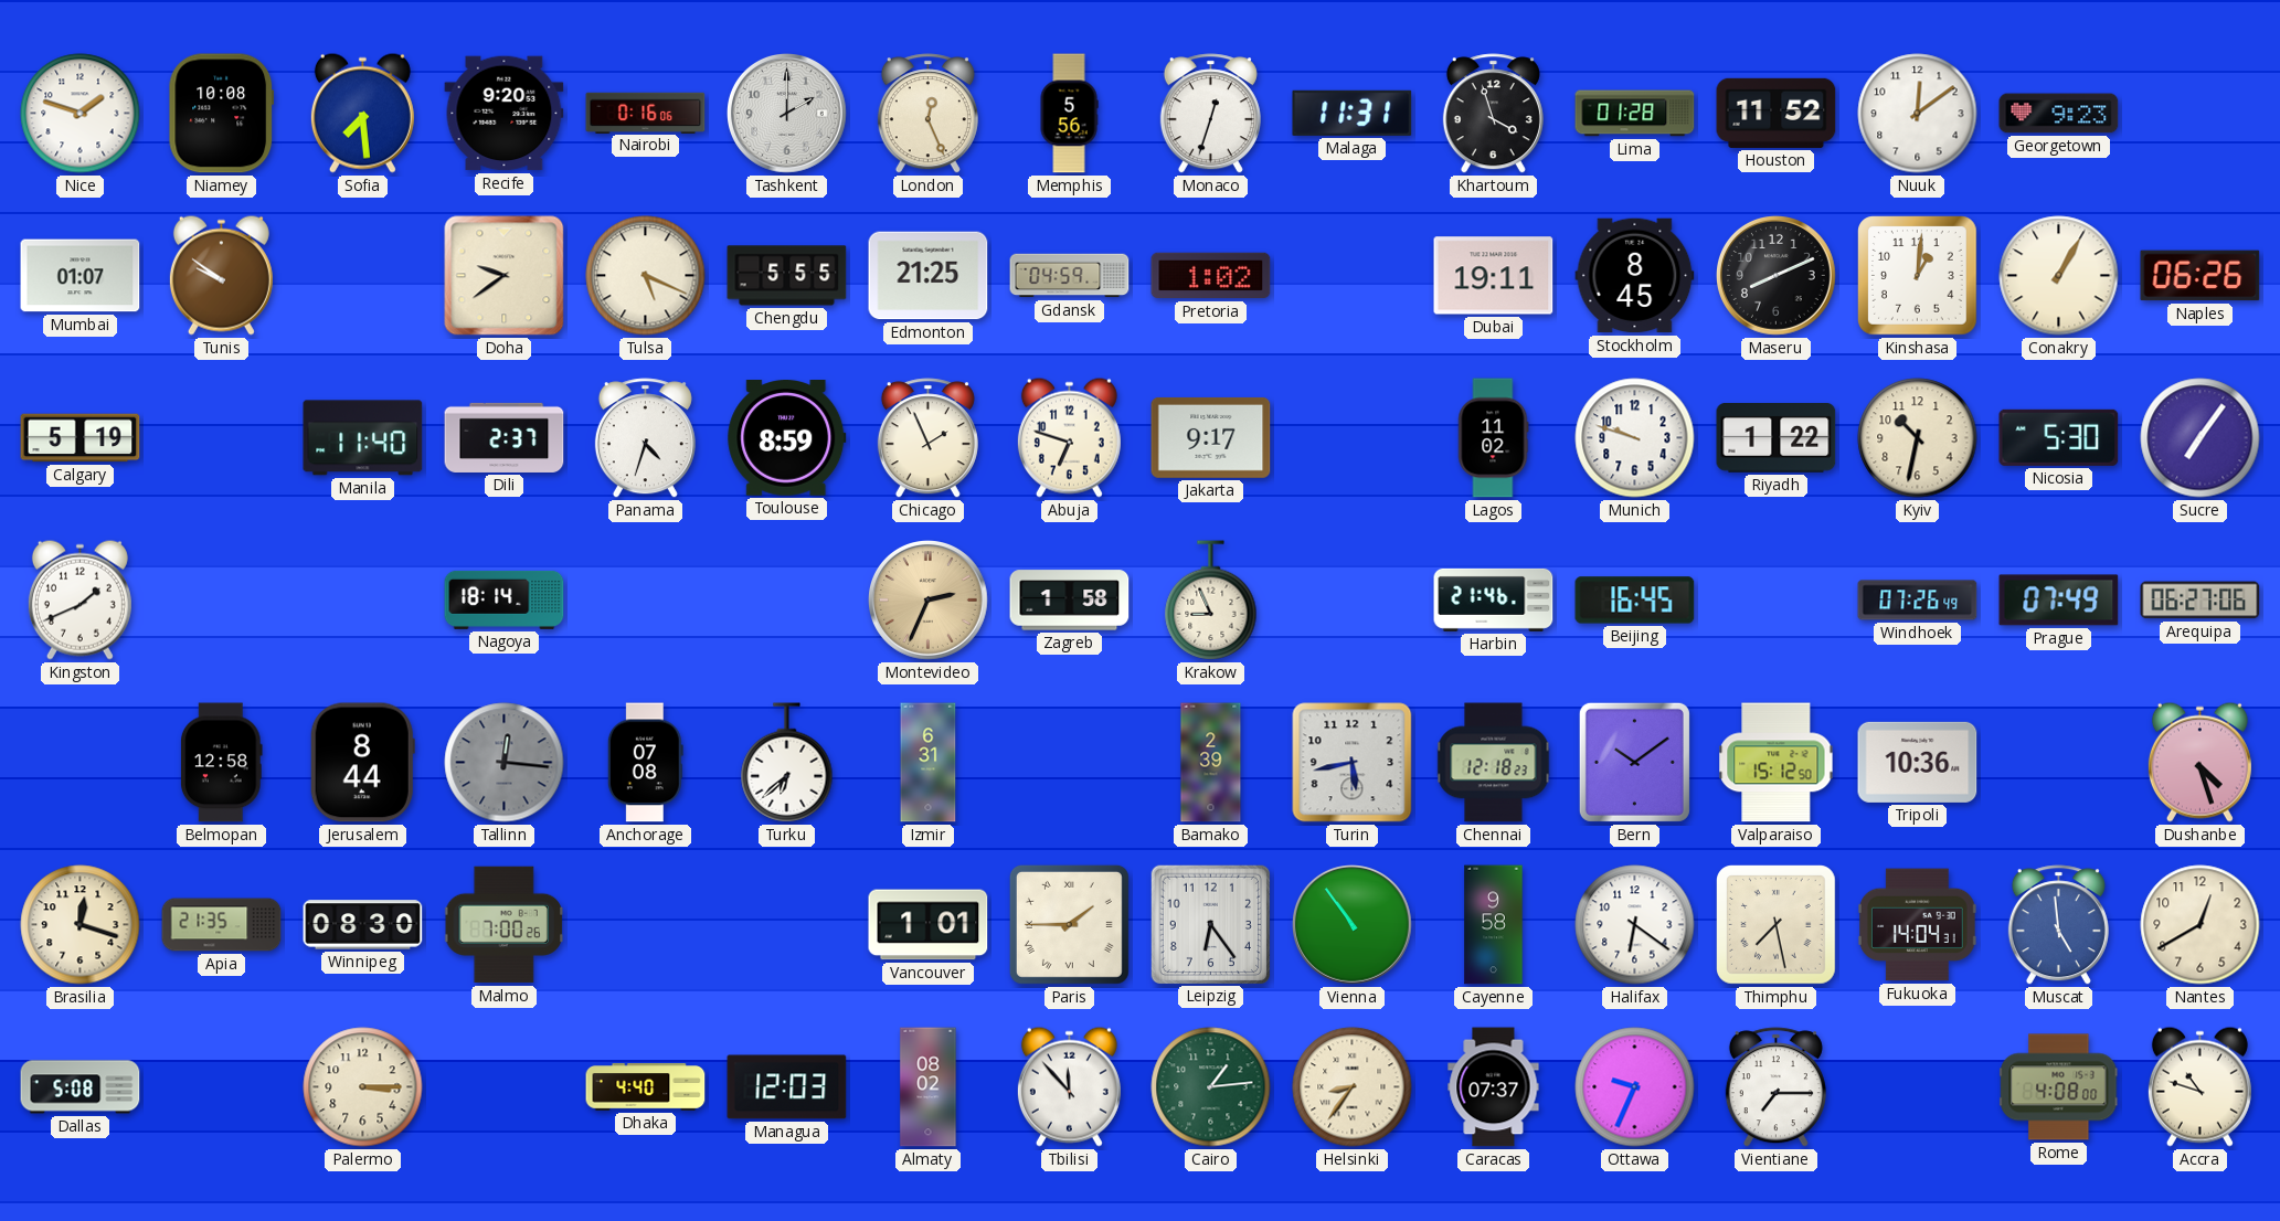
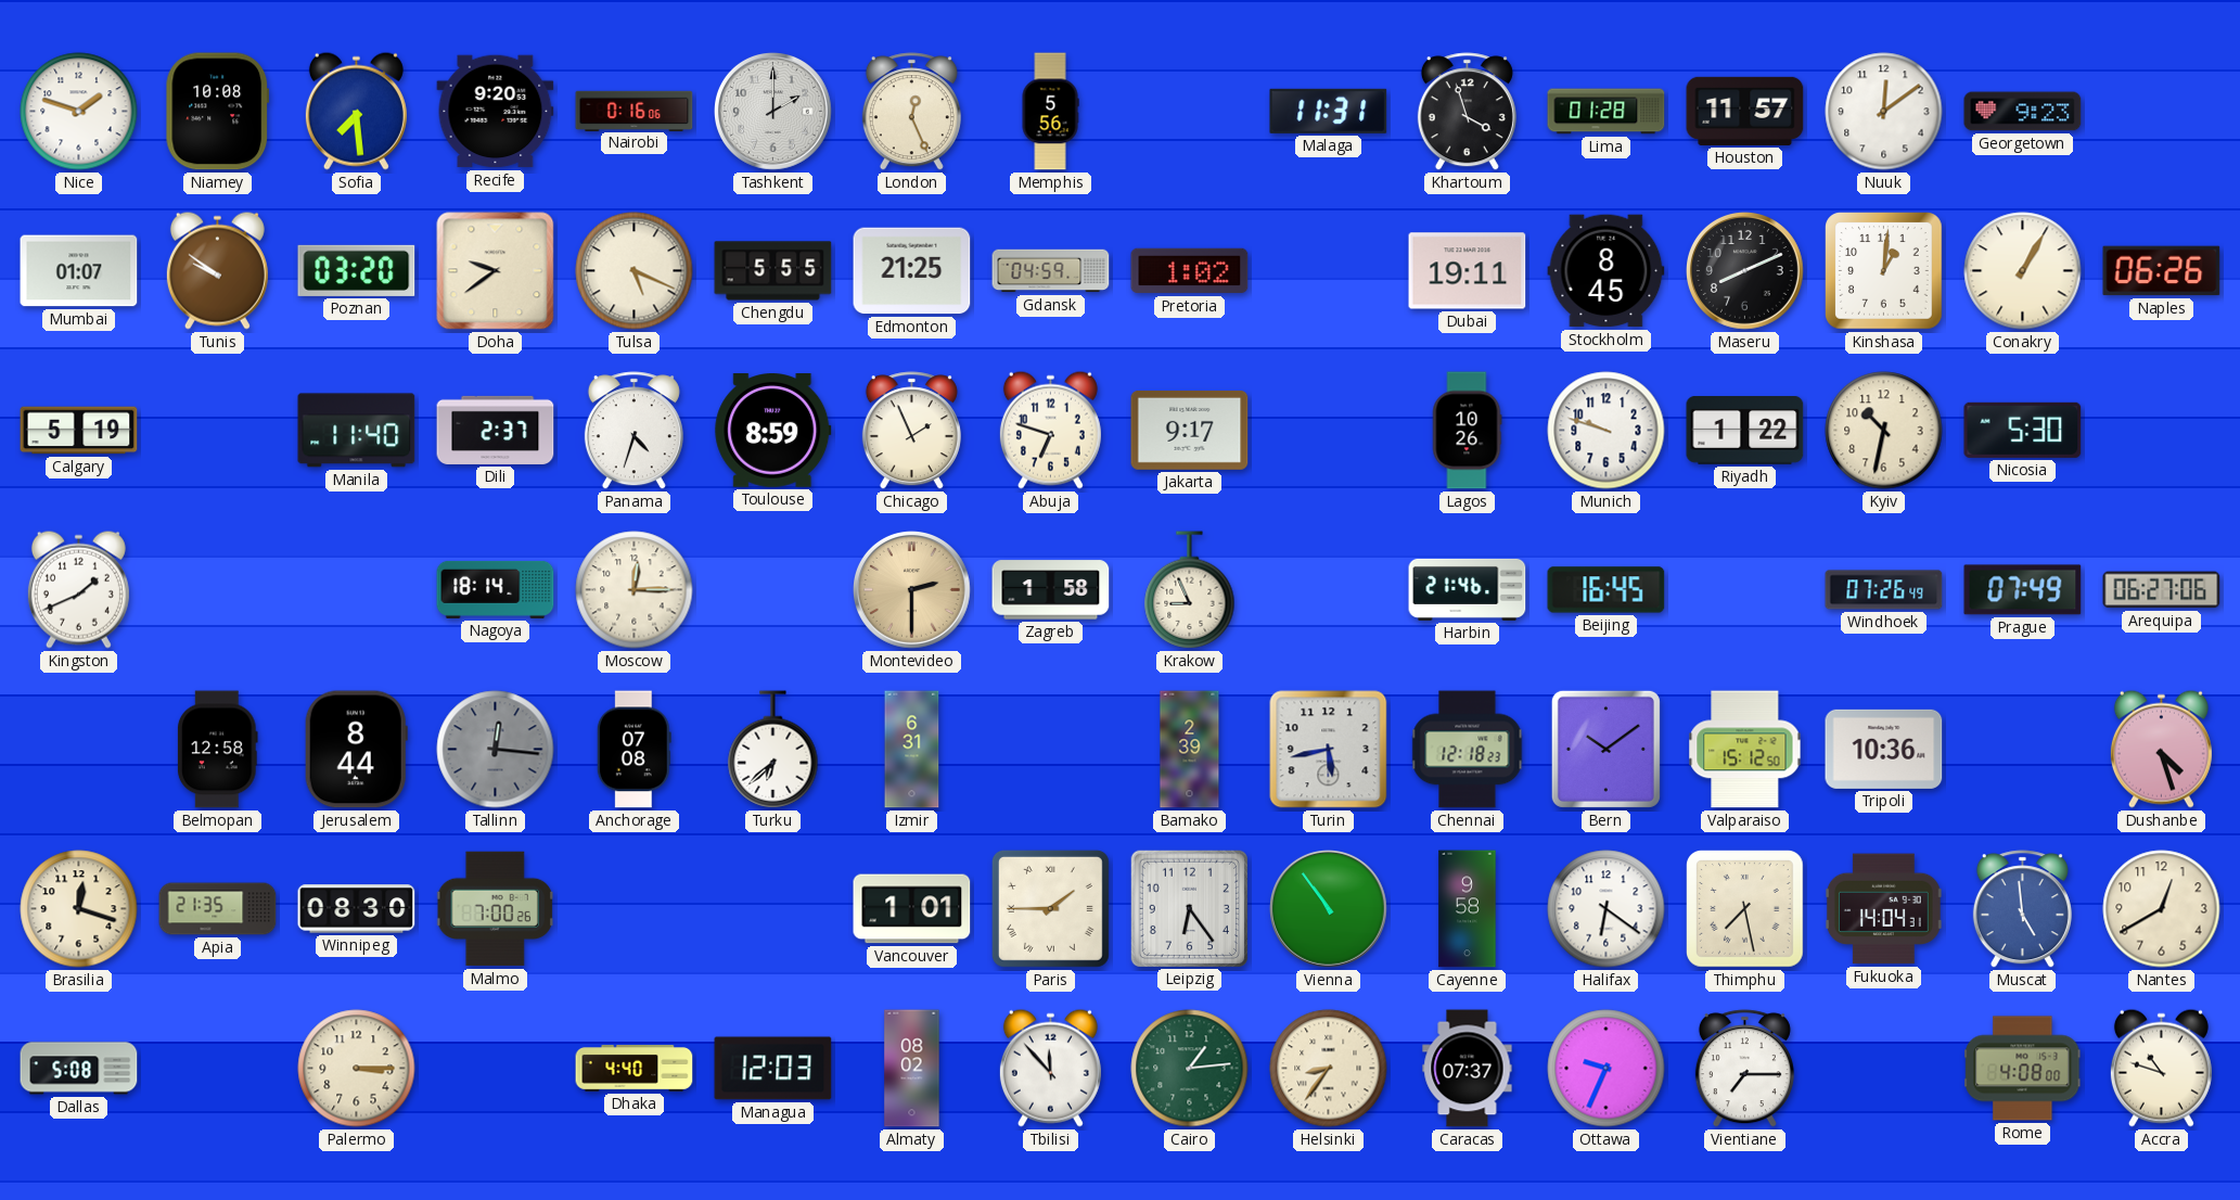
Monaco: 12:33 -> none
Houston: 11:52 -> 11:57
Poznan: none -> 03:20
Lagos: 11:02 -> 10:26
Sucre: 7:06 -> none
Moscow: none -> 12:15
Montevideo: 2:34 -> 2:30
